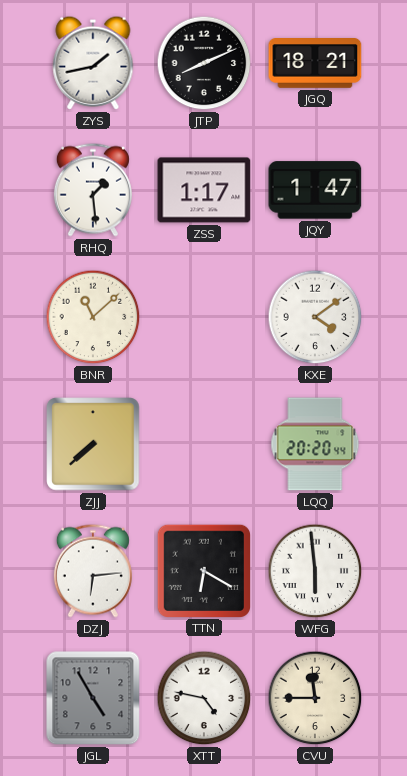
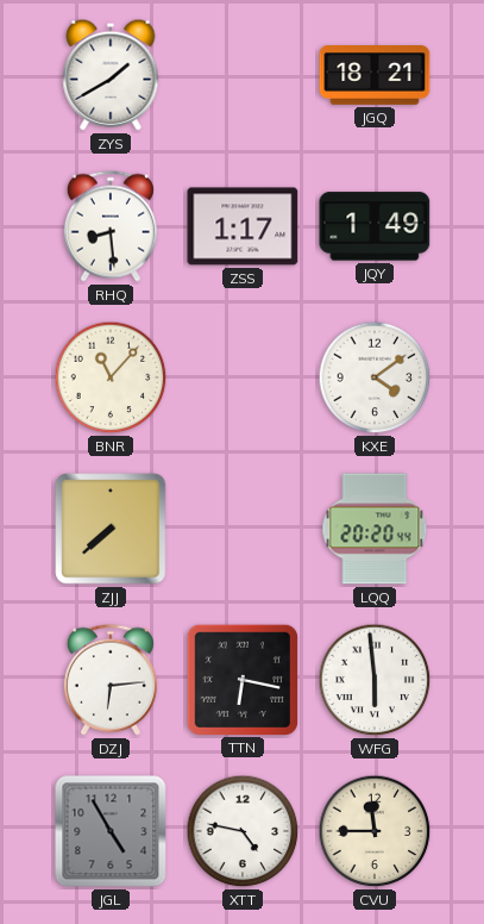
ZYS: 1:43 -> 1:40
JTP: 8:11 -> none
RHQ: 1:29 -> 8:29
JQY: 1:47 -> 1:49
BNR: 11:08 -> 11:07
TTN: 6:20 -> 6:17
